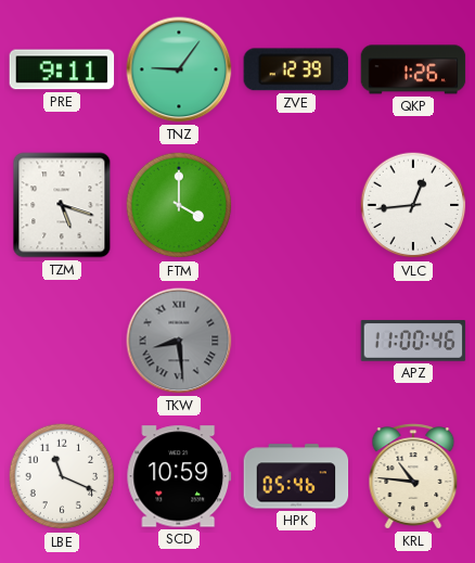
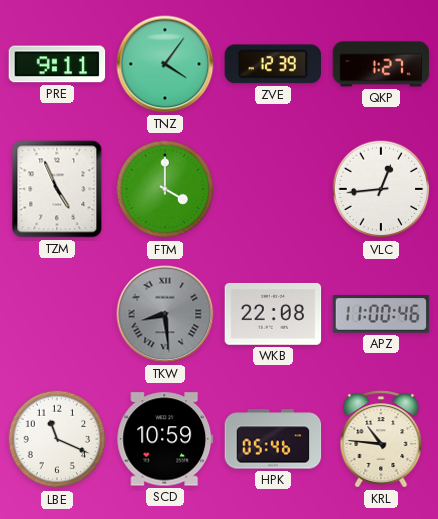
TNZ: 9:06 -> 4:06
QKP: 1:26 -> 1:27
TZM: 5:18 -> 4:56
WKB: none -> 22:08
